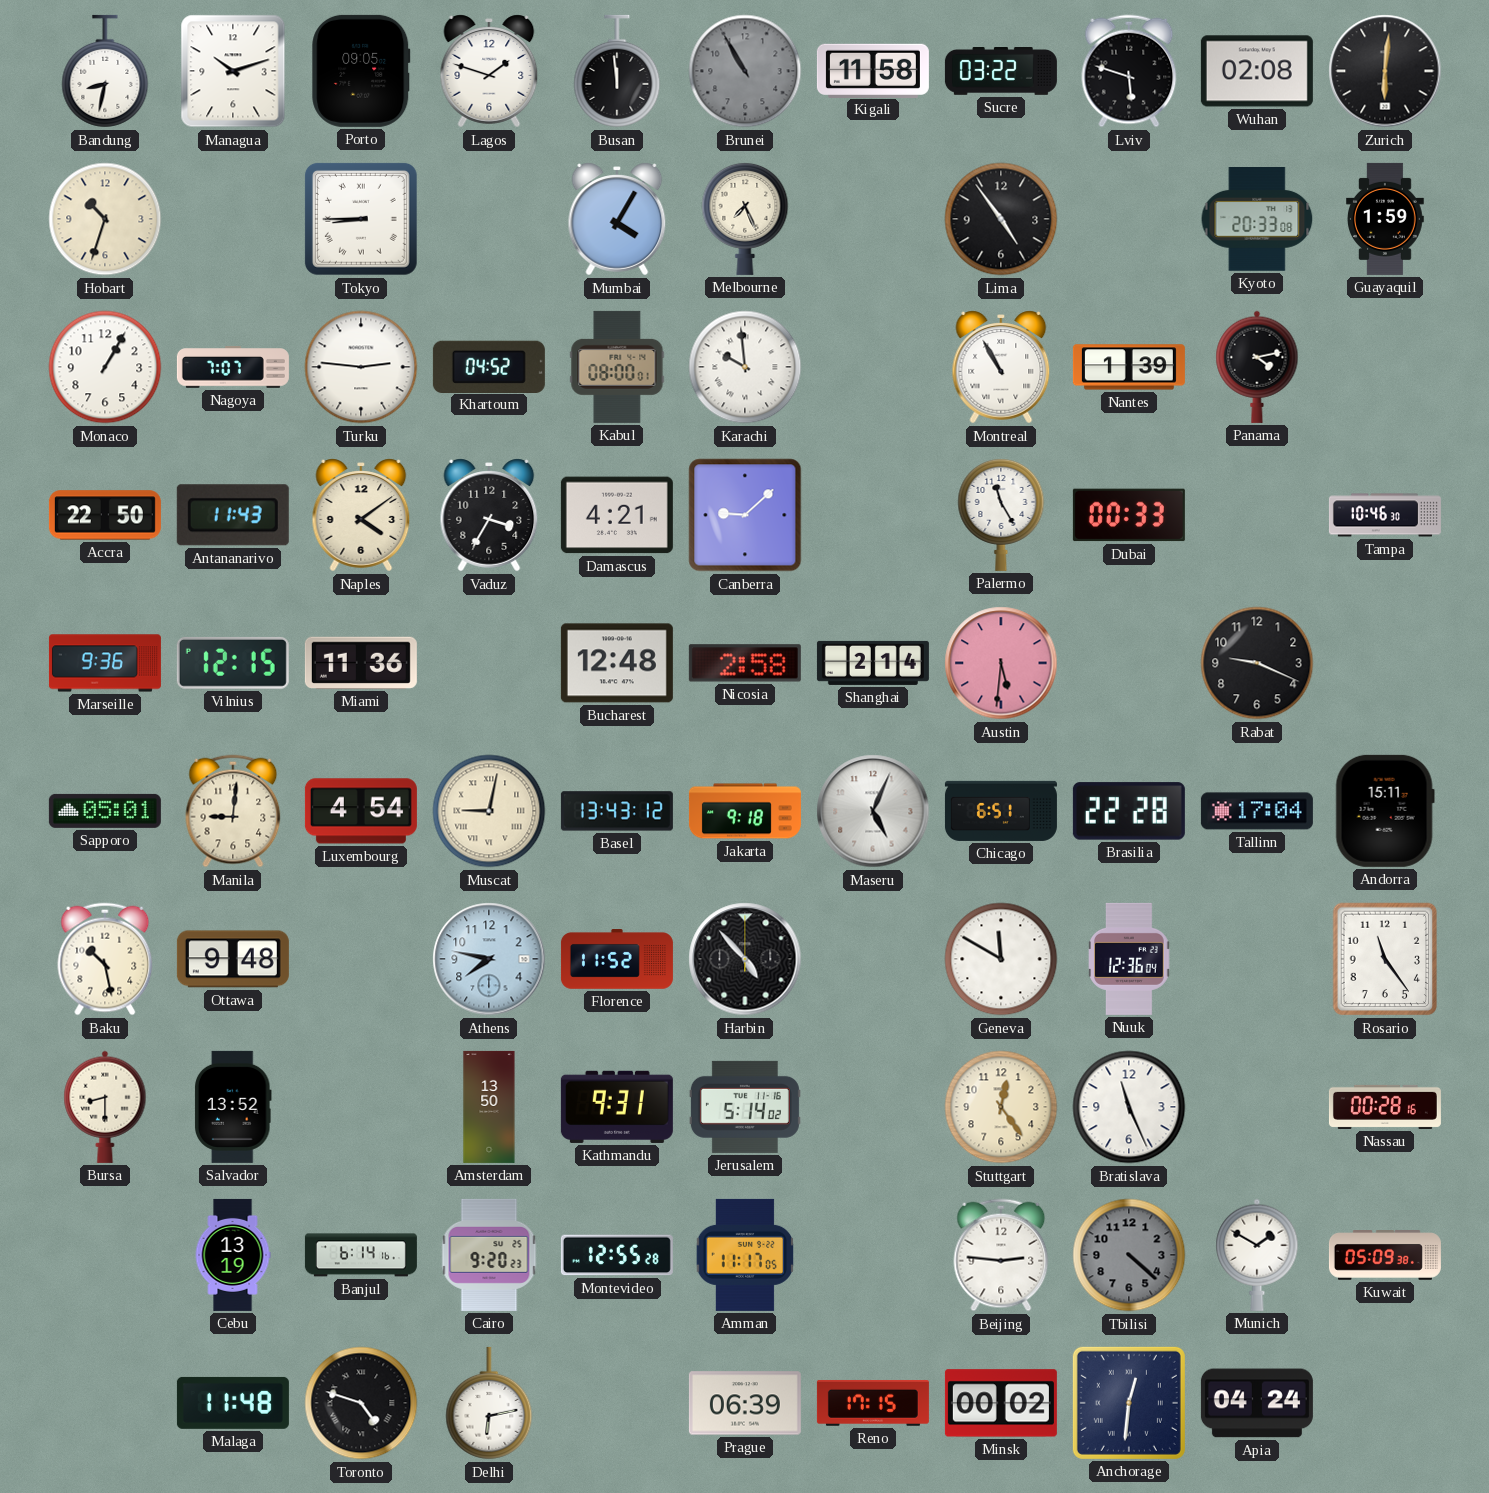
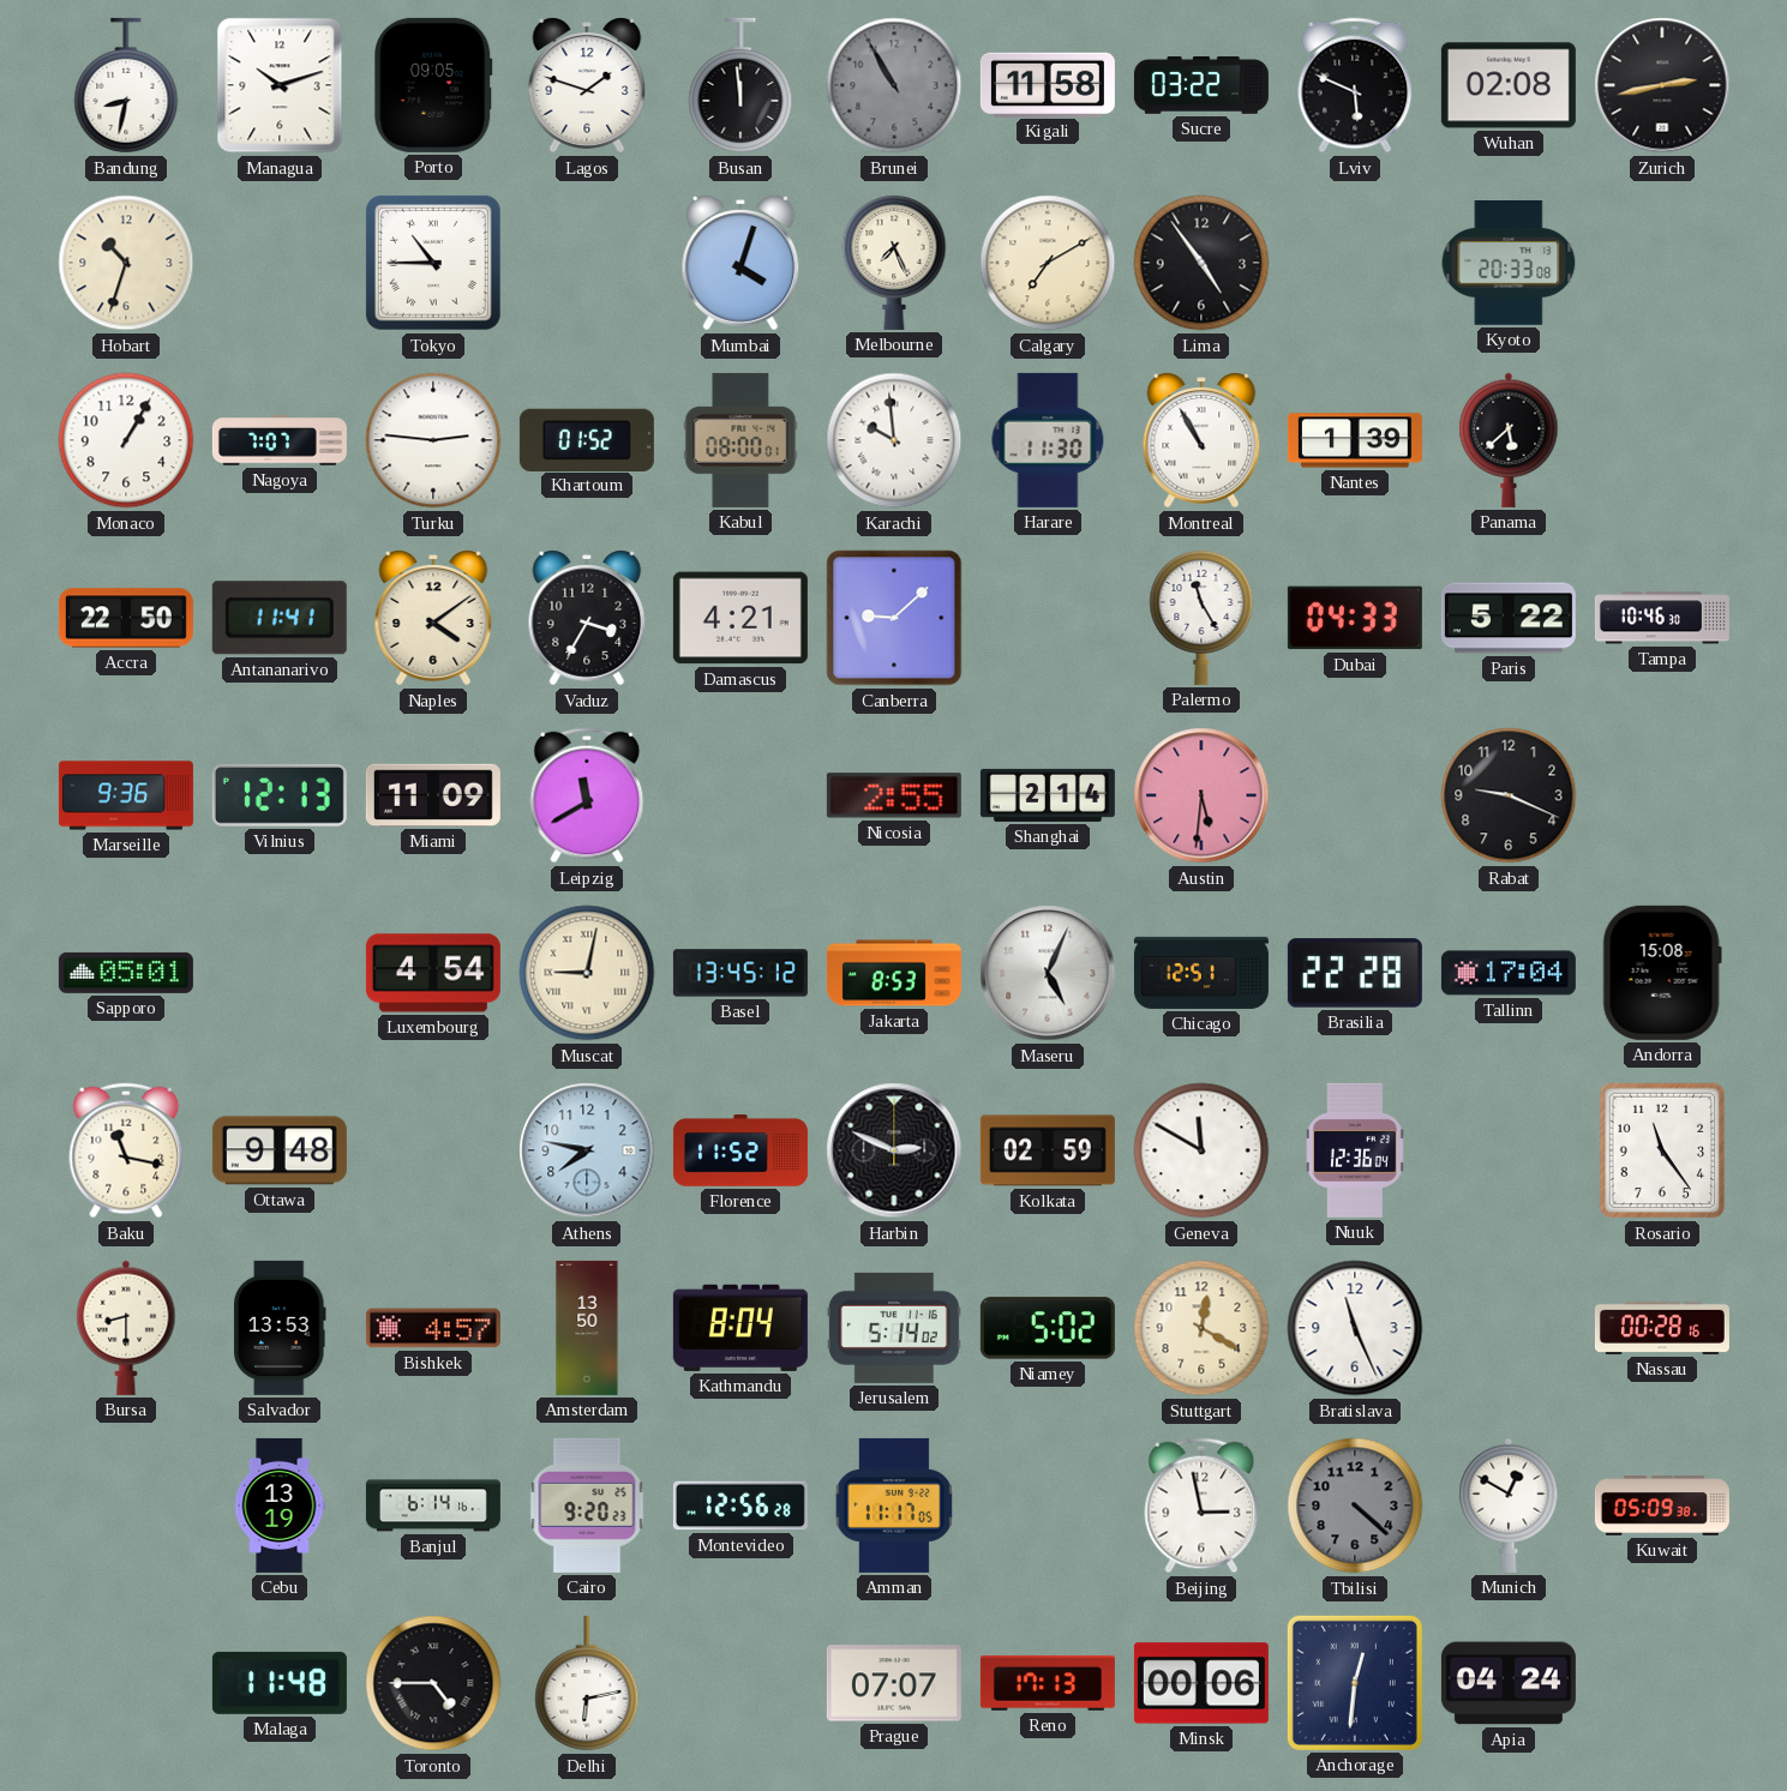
Lviv: 5:48 -> 5:49
Zurich: 6:01 -> 2:43
Tokyo: 8:45 -> 10:45
Mumbai: 4:05 -> 4:03
Calgary: none -> 7:10
Guayaquil: 1:59 -> none
Khartoum: 04:52 -> 01:52
Harare: none -> 11:30
Panama: 4:13 -> 5:38
Antananarivo: 11:43 -> 11:41
Dubai: 00:33 -> 04:33
Paris: none -> 5:22
Vilnius: 12:15 -> 12:13
Miami: 11:36 -> 11:09
Leipzig: none -> 11:40
Bucharest: 12:48 -> none
Nicosia: 2:58 -> 2:55
Manila: 9:01 -> none
Basel: 13:43 -> 13:45
Jakarta: 9:18 -> 8:53
Chicago: 6:51 -> 12:51
Andorra: 15:11 -> 15:08
Baku: 10:28 -> 11:17
Harbin: 4:53 -> 2:49
Kolkata: none -> 02:59
Salvador: 13:52 -> 13:53
Bishkek: none -> 4:57
Kathmandu: 9:31 -> 8:04
Niamey: none -> 5:02
Stuttgart: 12:24 -> 12:20
Montevideo: 12:55 -> 12:56
Beijing: 2:46 -> 2:58
Munich: 1:50 -> 12:50
Toronto: 4:48 -> 4:45
Prague: 06:39 -> 07:07
Reno: 17:15 -> 17:13
Minsk: 00:02 -> 00:06
